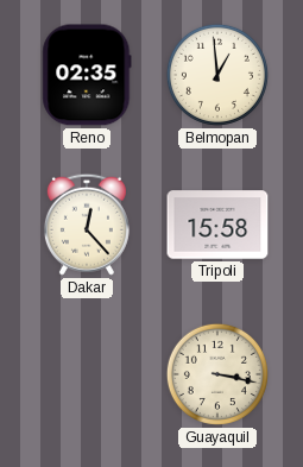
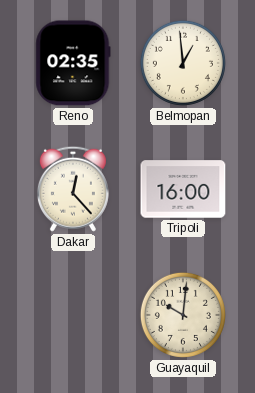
Tripoli: 15:58 -> 16:00
Guayaquil: 3:17 -> 10:01
